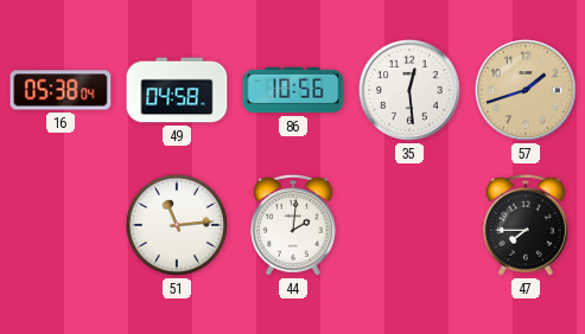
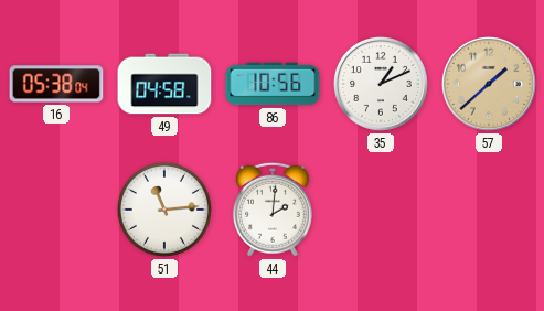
35: 12:29 -> 1:11
57: 1:42 -> 1:38
47: 7:45 -> none
